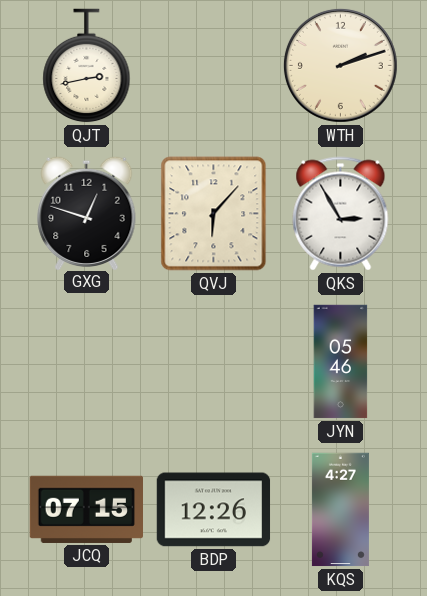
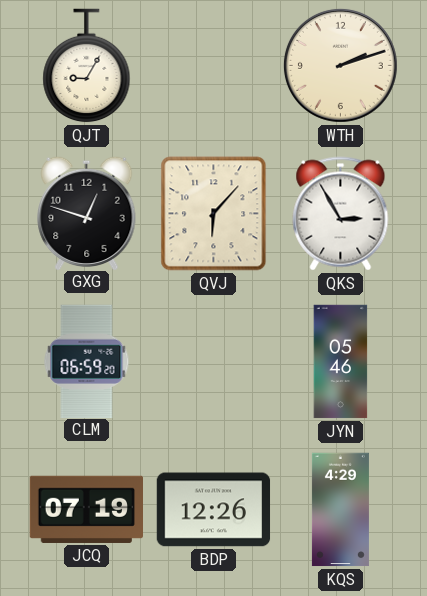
QJT: 2:43 -> 9:05
CLM: none -> 06:59
JCQ: 07:15 -> 07:19
KQS: 4:27 -> 4:29
